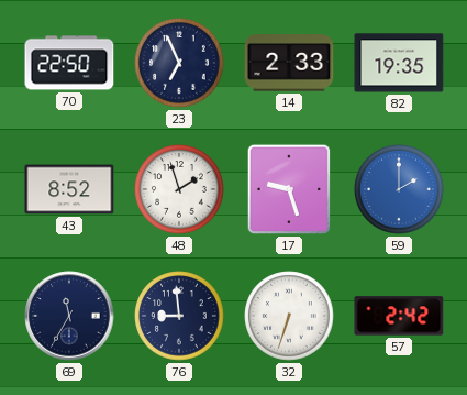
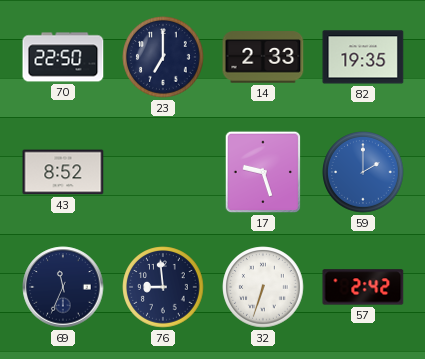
23: 6:56 -> 7:00
48: 1:57 -> none
69: 11:35 -> 11:34
